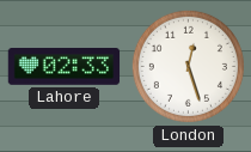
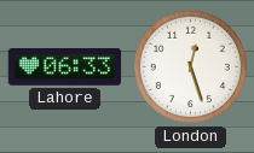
Lahore: 02:33 -> 06:33
